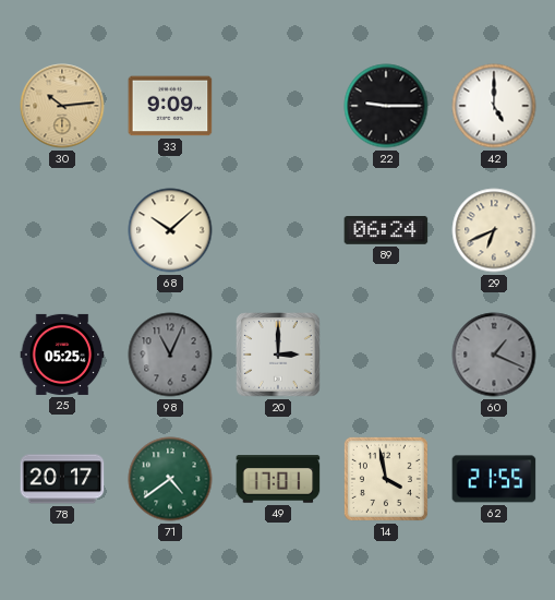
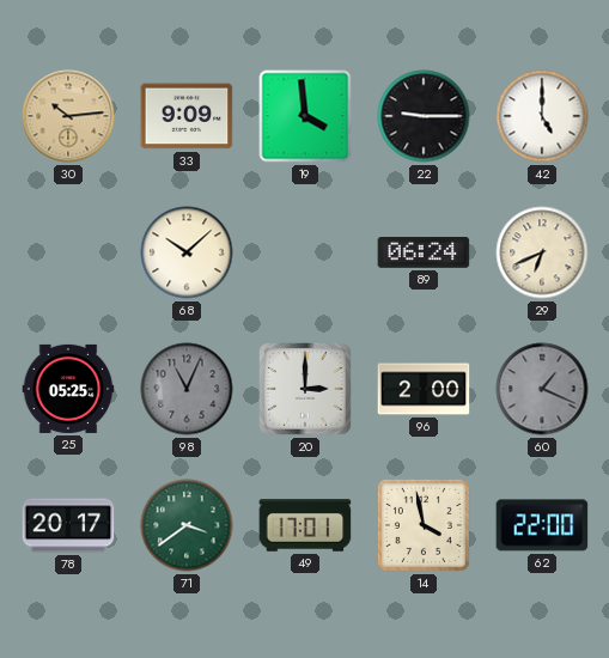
19: none -> 3:59
96: none -> 2:00
71: 4:39 -> 3:39
62: 21:55 -> 22:00
